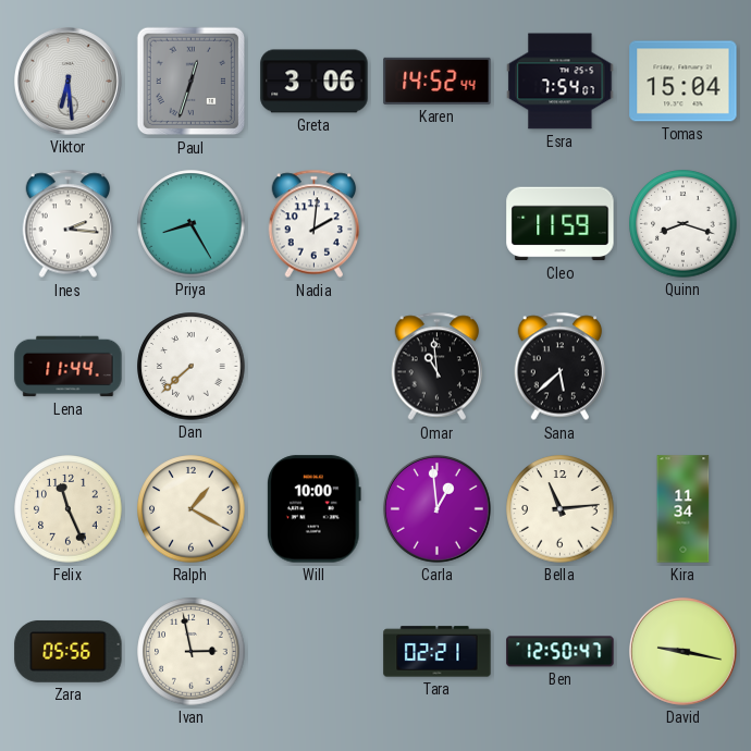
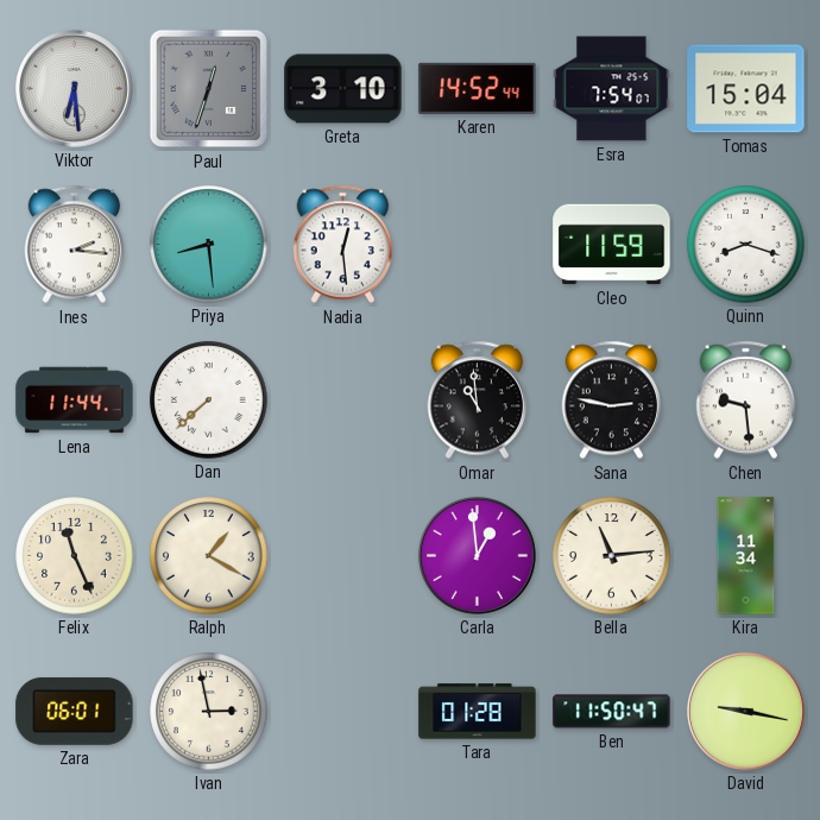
Greta: 3:06 -> 3:10
Priya: 8:25 -> 8:29
Nadia: 2:01 -> 12:29
Sana: 5:38 -> 2:47
Chen: none -> 9:29
Will: 10:00 -> none
Zara: 05:56 -> 06:01
Tara: 02:21 -> 01:28
Ben: 12:50 -> 11:50
